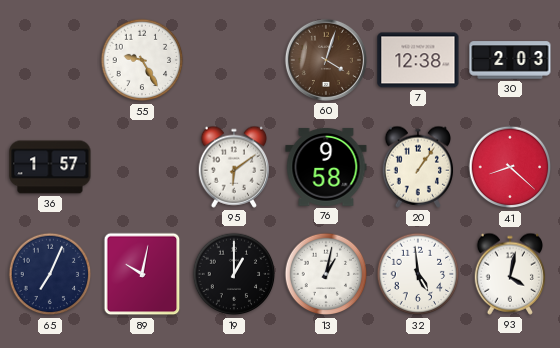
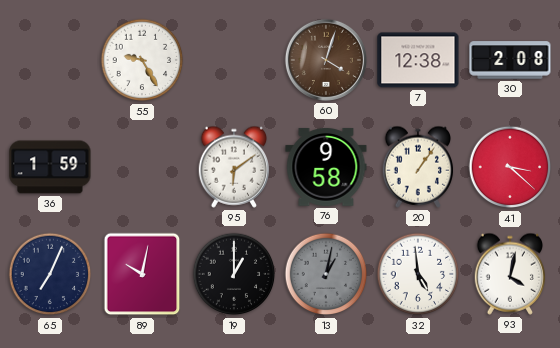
30: 2:03 -> 2:08
36: 1:57 -> 1:59
41: 8:22 -> 3:22
13 dial: white -> grey
